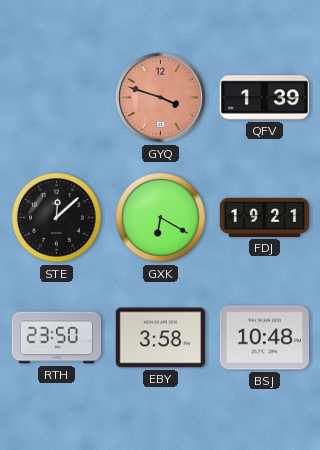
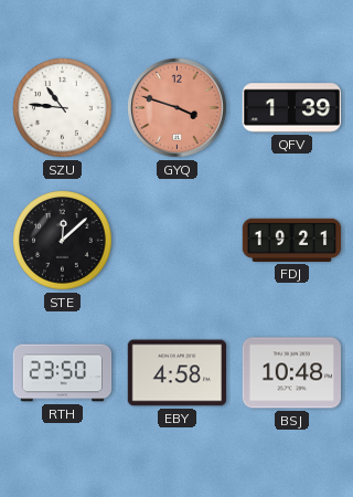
SZU: none -> 10:46
GXK: 6:20 -> none
EBY: 3:58 -> 4:58
